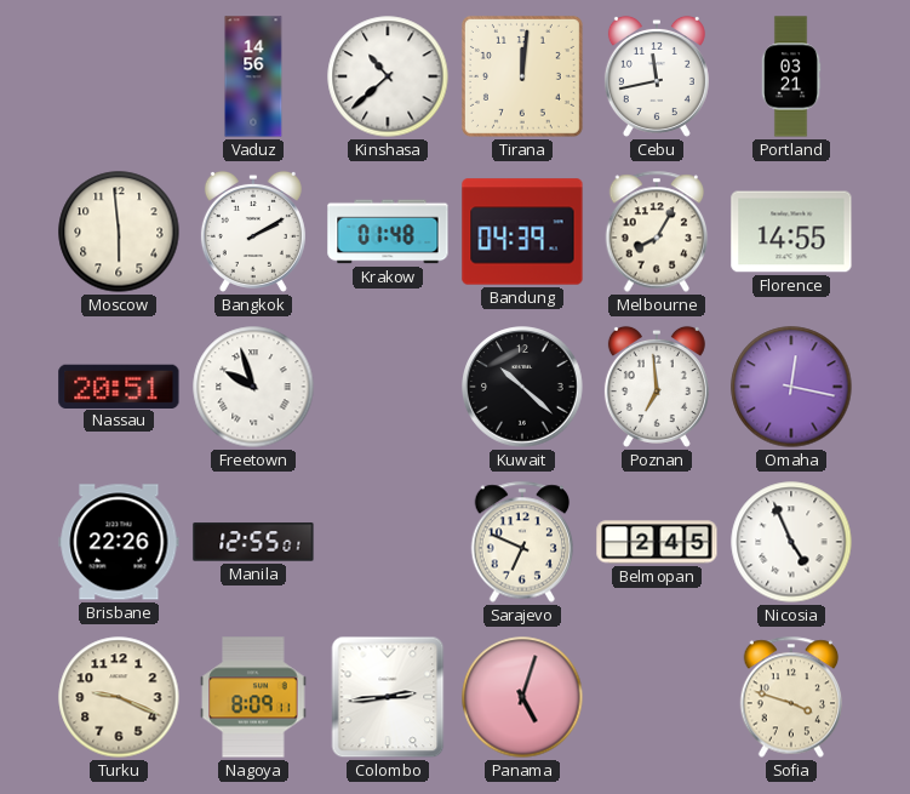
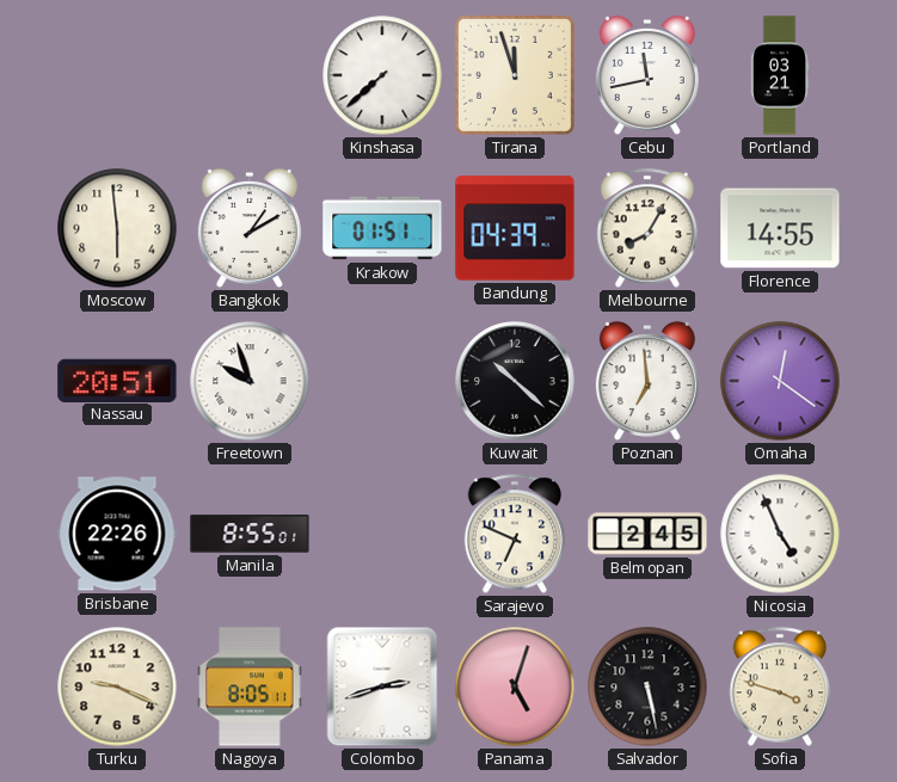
Vaduz: 14:56 -> none
Kinshasa: 10:38 -> 7:38
Tirana: 12:01 -> 11:57
Bangkok: 2:10 -> 1:10
Krakow: 01:48 -> 01:51
Omaha: 12:17 -> 12:21
Manila: 12:55 -> 8:55
Nagoya: 8:09 -> 8:05
Colombo: 2:44 -> 2:42
Salvador: none -> 5:28
